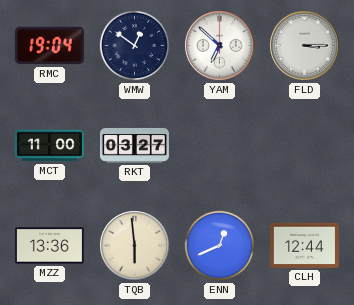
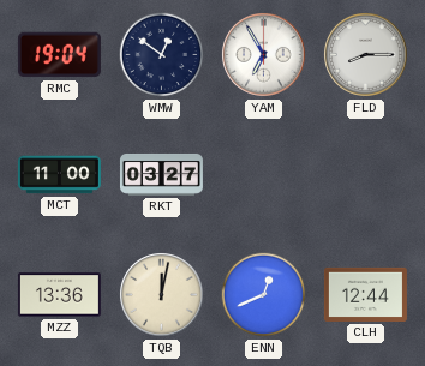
YAM: 6:52 -> 6:55
FLD: 3:15 -> 8:15
TQB: 5:59 -> 12:02
